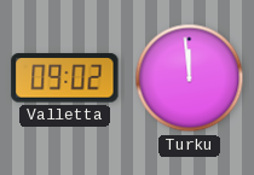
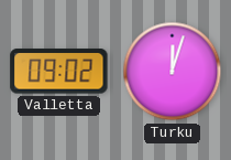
Turku: 11:59 -> 12:03
